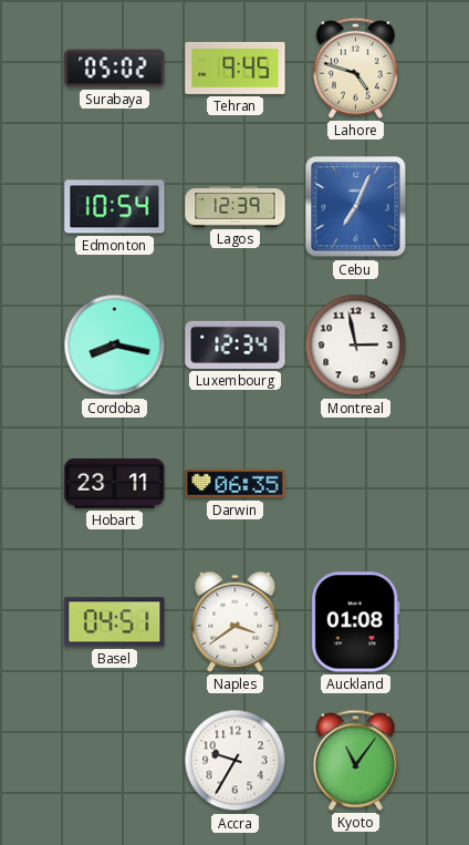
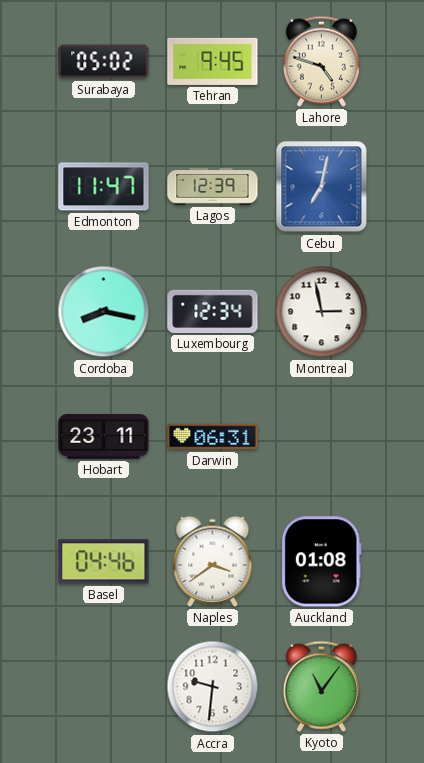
Edmonton: 10:54 -> 11:47
Cebu: 7:04 -> 7:02
Darwin: 06:35 -> 06:31
Basel: 04:51 -> 04:46
Accra: 9:35 -> 9:31
